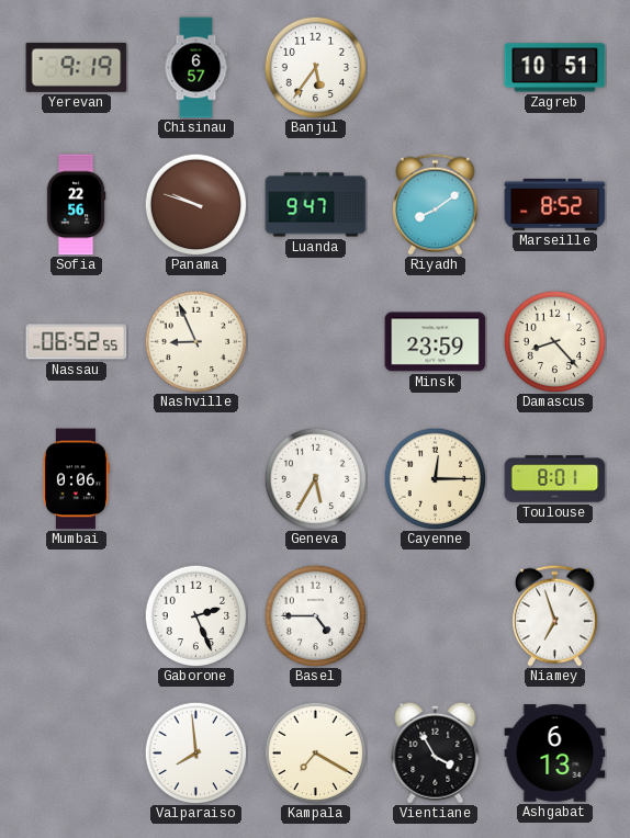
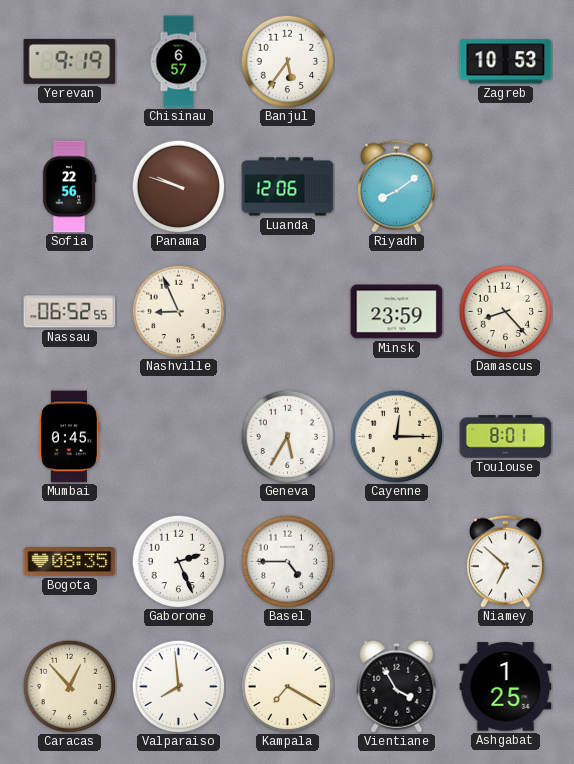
Zagreb: 10:51 -> 10:53
Luanda: 9:47 -> 12:06
Marseille: 8:52 -> none
Mumbai: 0:06 -> 0:45
Bogota: none -> 08:35
Niamey: 6:57 -> 6:52
Caracas: none -> 12:53
Ashgabat: 6:13 -> 1:25
